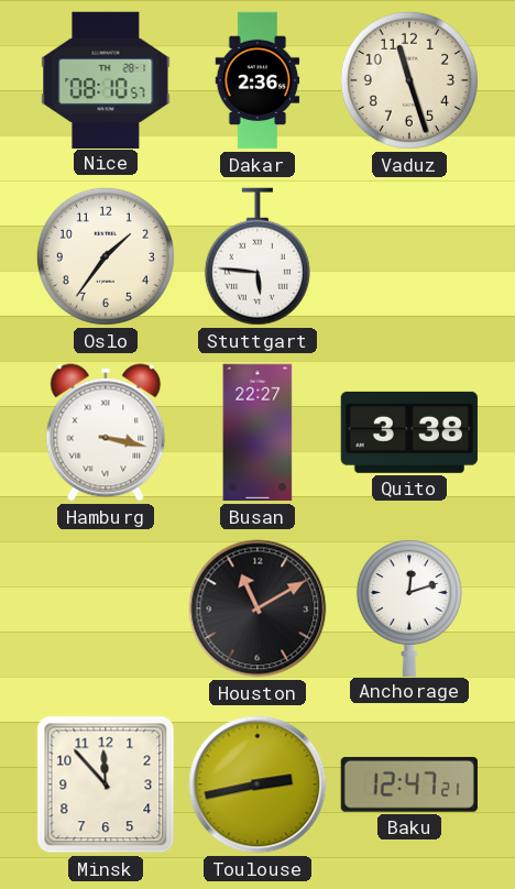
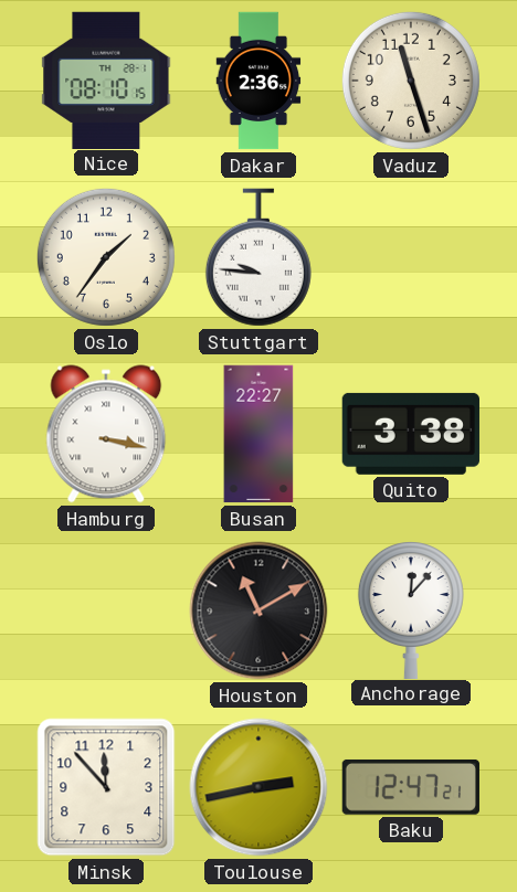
Nice: 08:10:57 -> 08:10:15
Stuttgart: 5:46 -> 9:46
Anchorage: 12:12 -> 12:07
